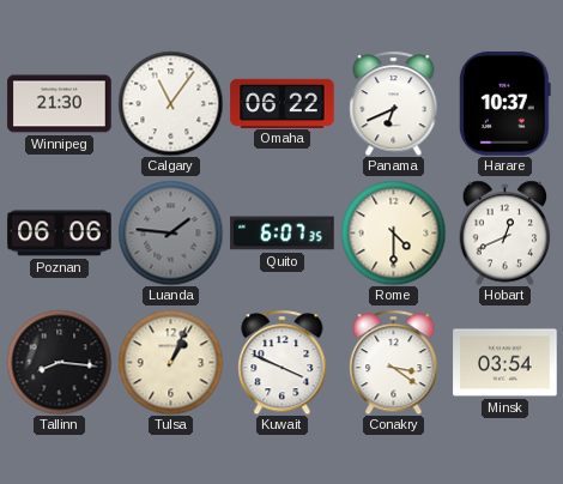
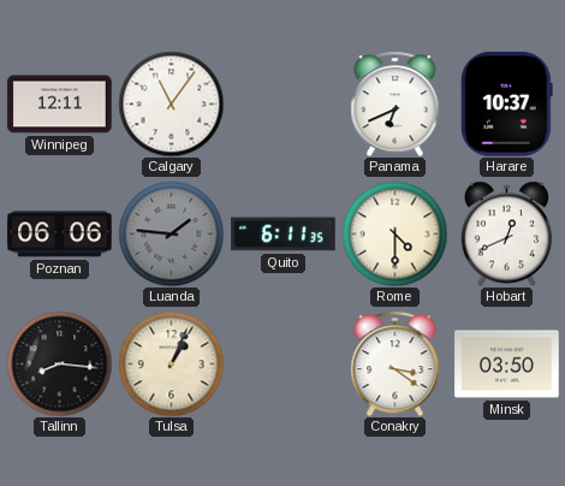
Winnipeg: 21:30 -> 12:11
Omaha: 06:22 -> none
Quito: 6:07 -> 6:11
Kuwait: 3:49 -> none
Minsk: 03:54 -> 03:50
